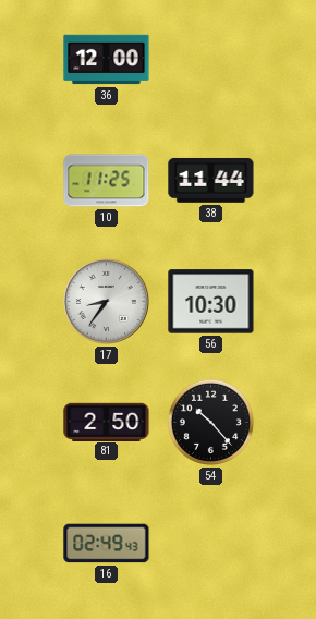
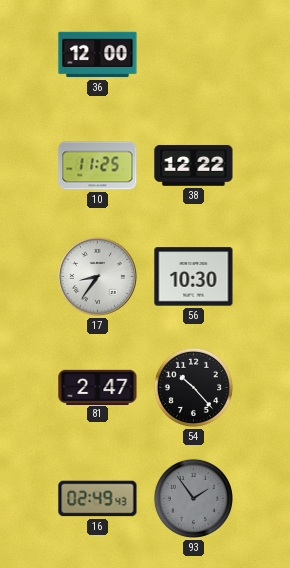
38: 11:44 -> 12:22
81: 2:50 -> 2:47
93: none -> 1:54
